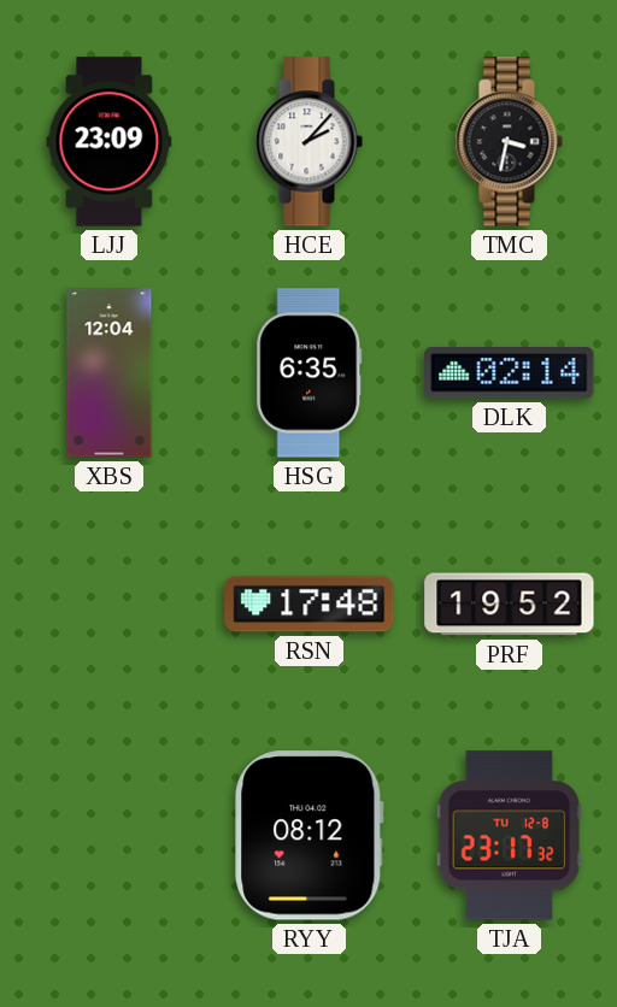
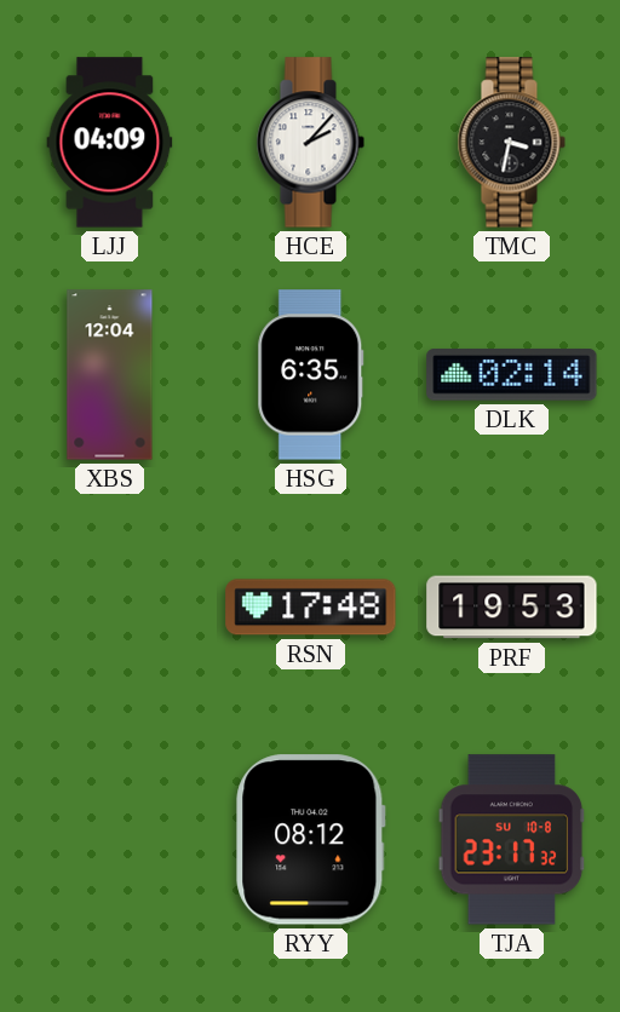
LJJ: 23:09 -> 04:09
PRF: 19:52 -> 19:53
TJA date: TU 12-8 -> SU 10-8
